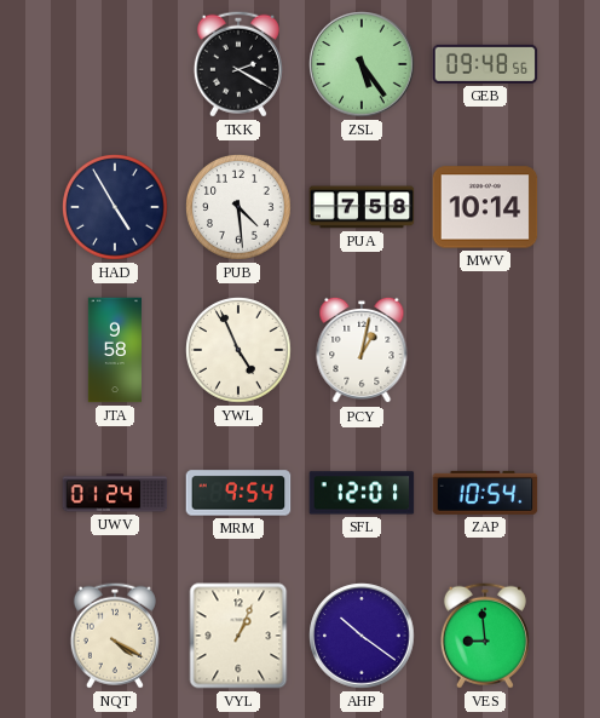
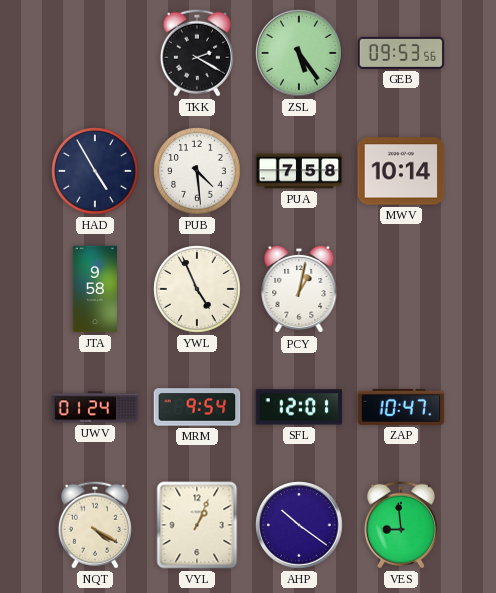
GEB: 09:48 -> 09:53
ZAP: 10:54 -> 10:47
